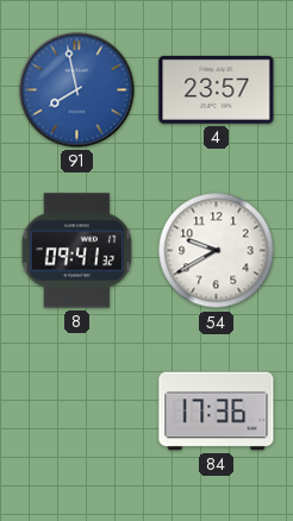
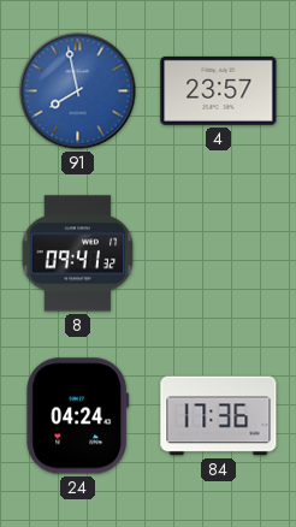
54: 9:40 -> none
24: none -> 04:24
